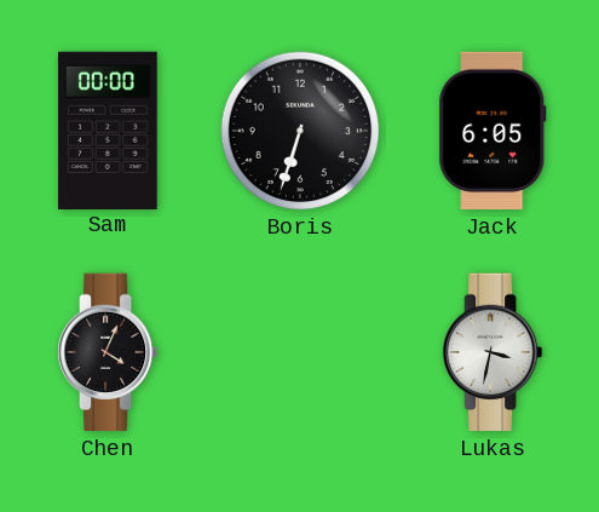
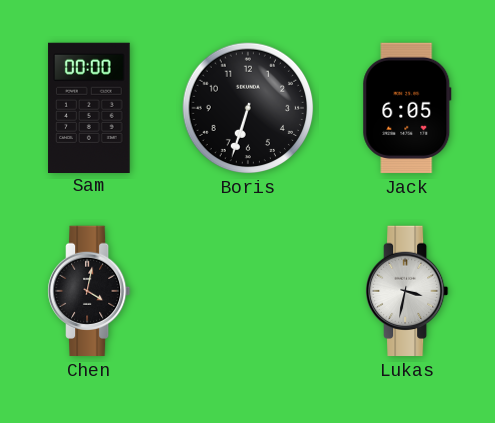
Chen: 4:04 -> 4:02
